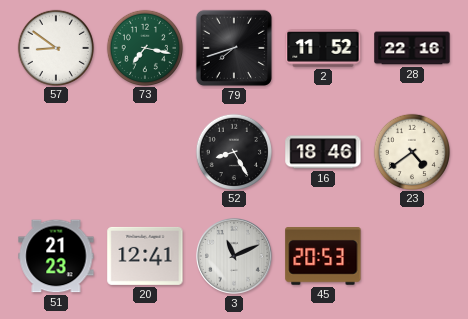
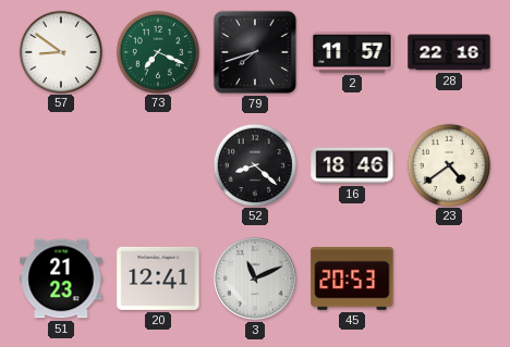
73: 7:17 -> 7:19
2: 11:52 -> 11:57
52: 8:25 -> 8:22
